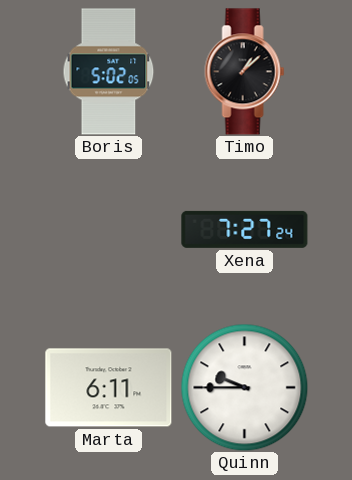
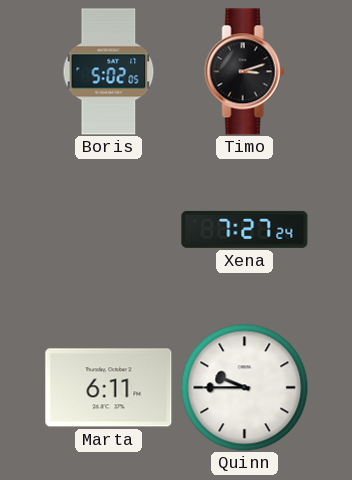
Timo: 1:08 -> 3:12
